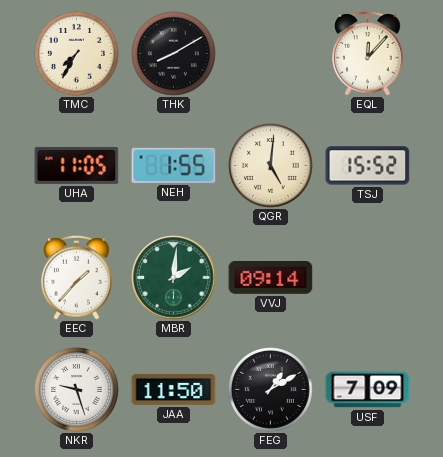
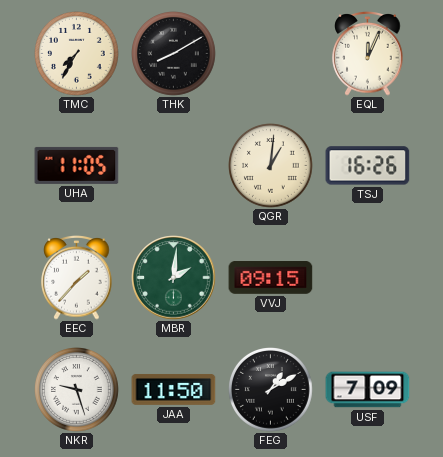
EQL: 12:07 -> 12:04
NEH: 1:55 -> none
QGR: 5:01 -> 1:01
TSJ: 15:52 -> 16:26
VVJ: 09:14 -> 09:15
